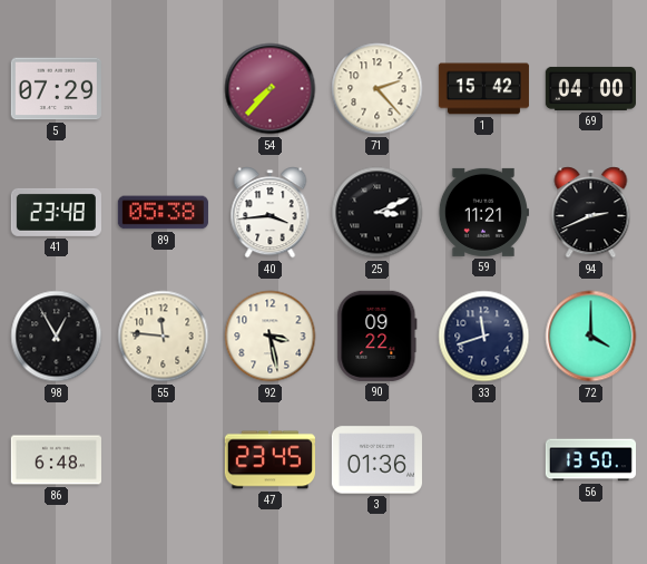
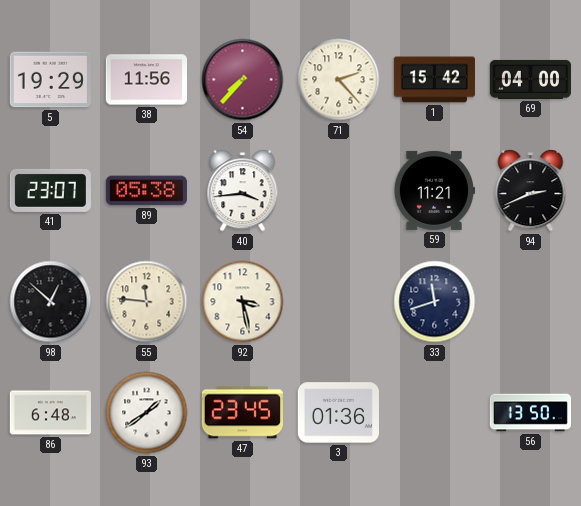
5: 07:29 -> 19:29
38: none -> 11:56
41: 23:48 -> 23:07
25: 3:11 -> none
98: 12:55 -> 12:52
90: 09:22 -> none
72: 4:00 -> none
93: none -> 1:39
